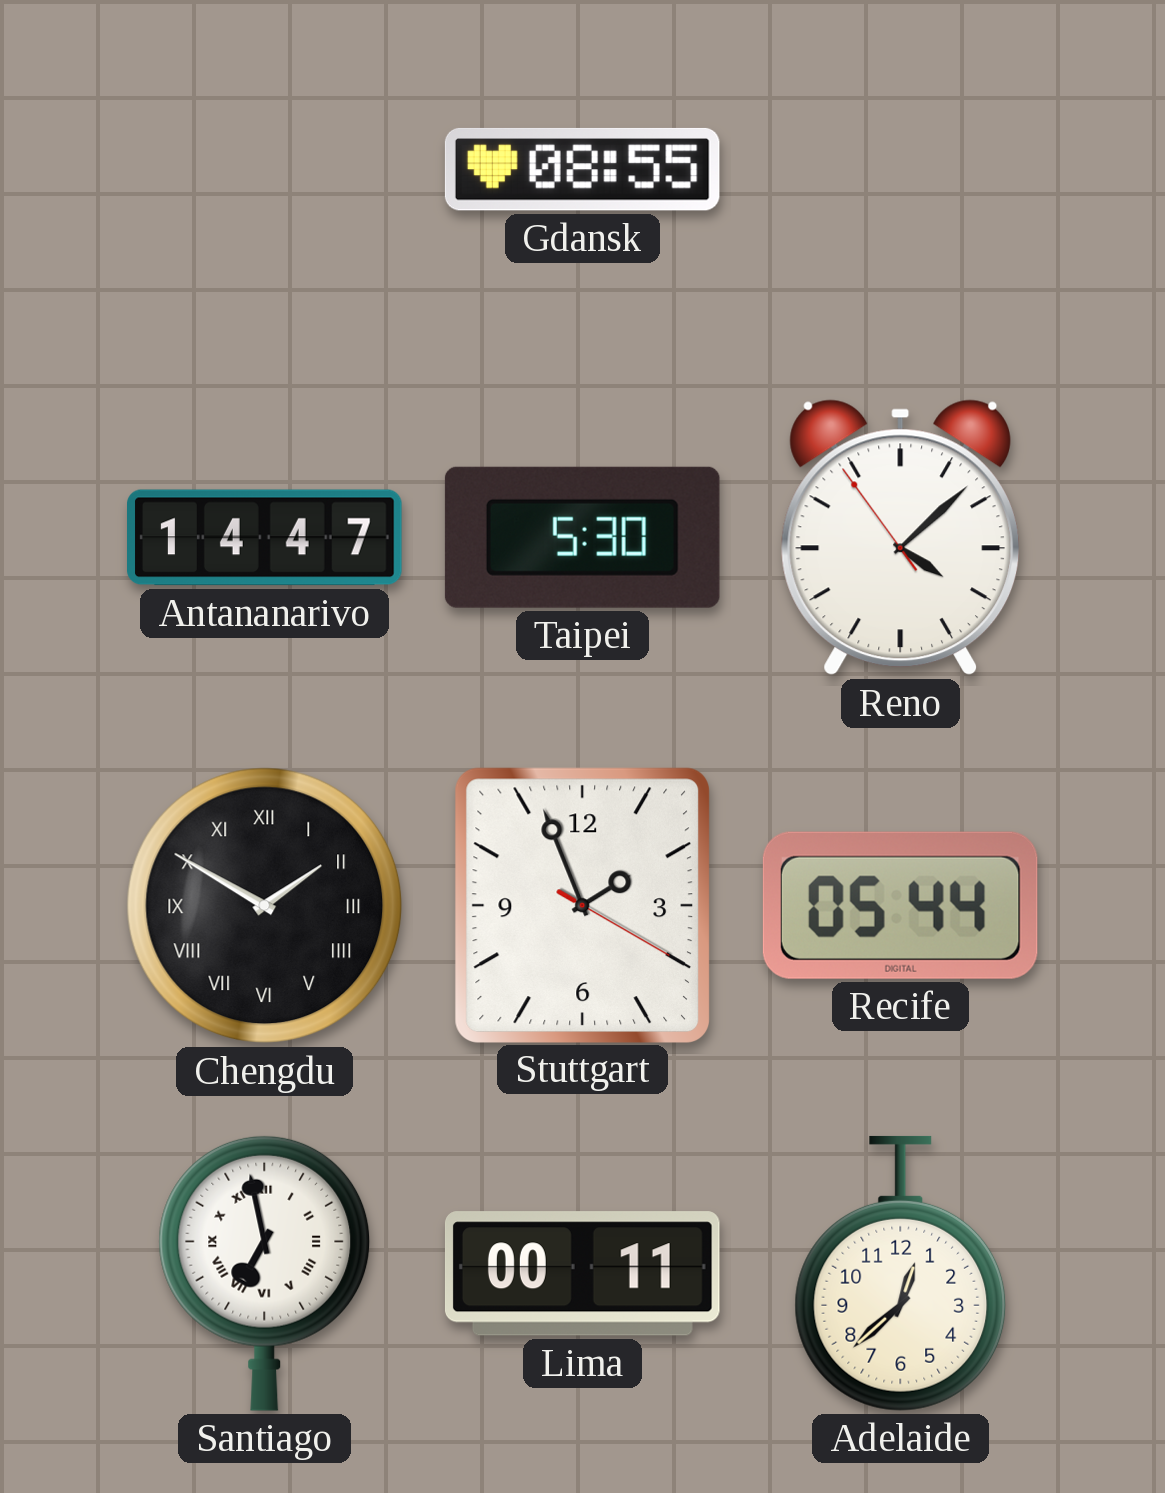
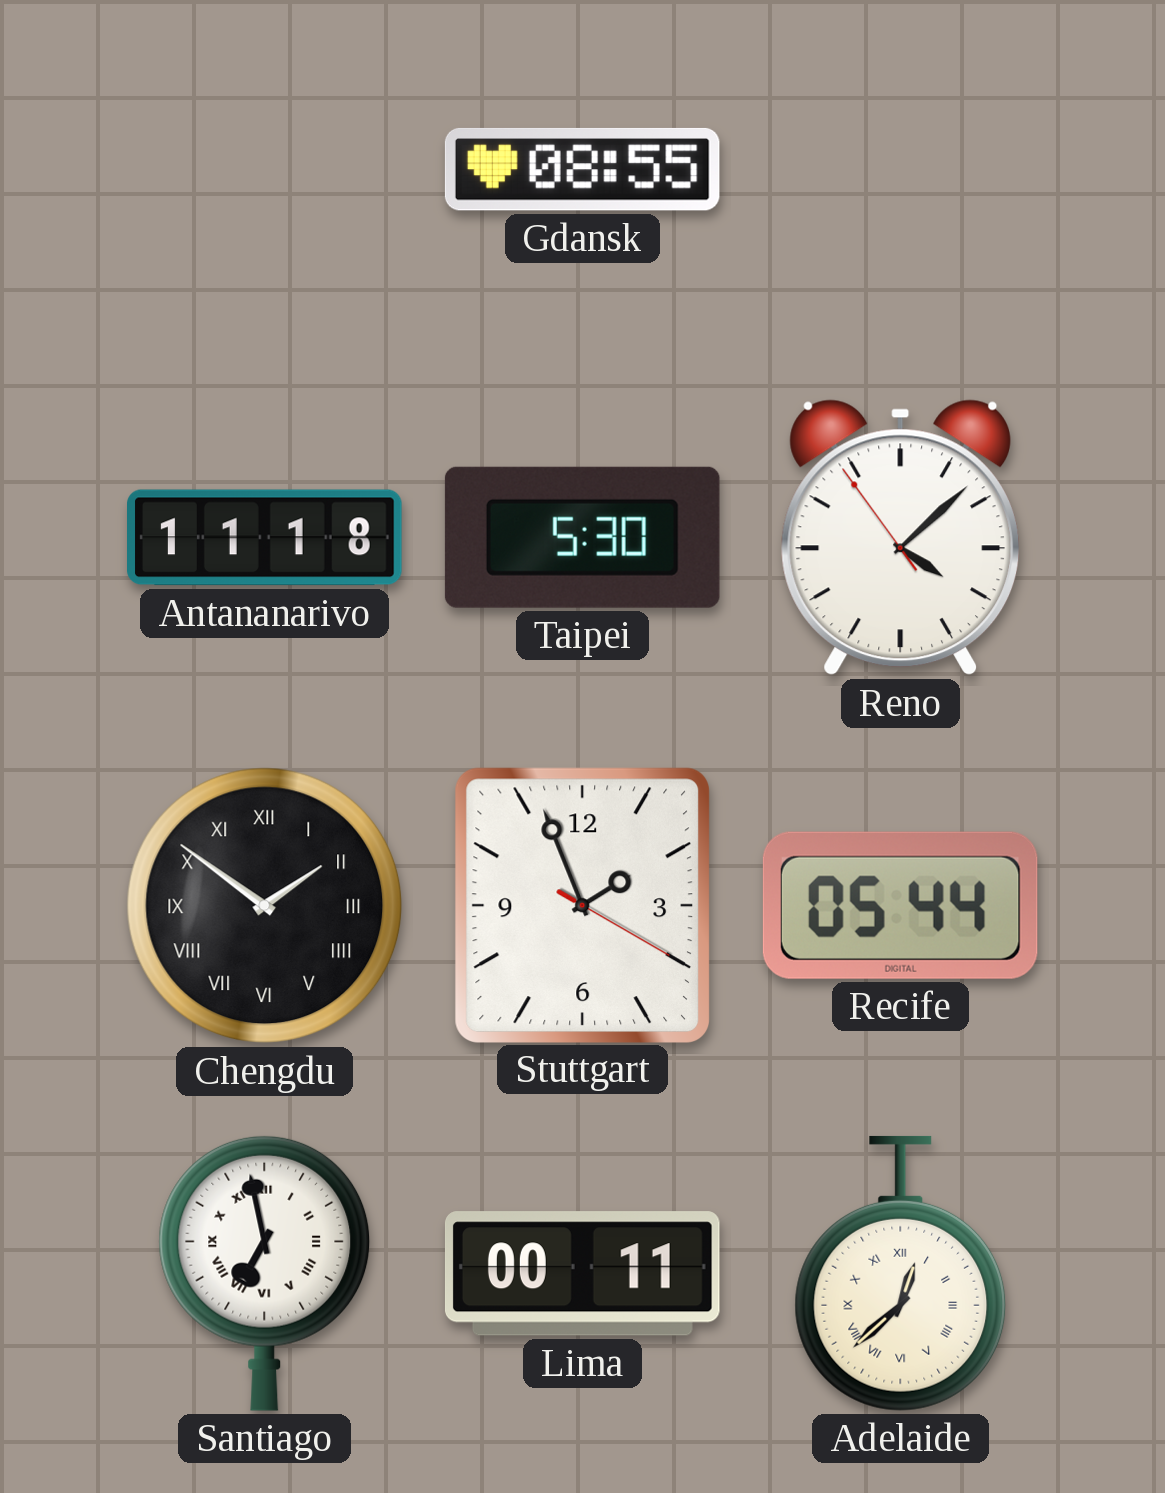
Antananarivo: 14:47 -> 11:18
Chengdu: 1:50 -> 1:51
Adelaide numerals: Arabic -> Roman
